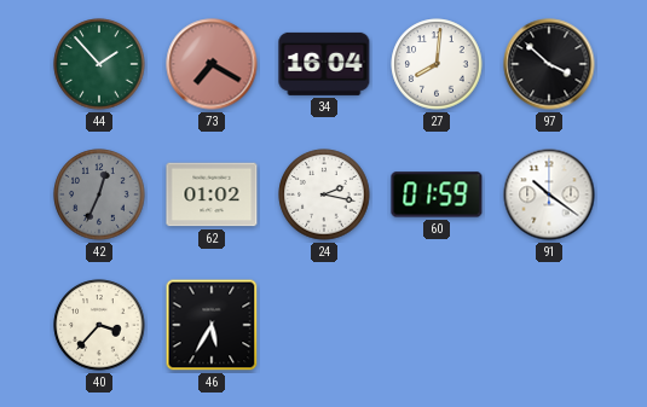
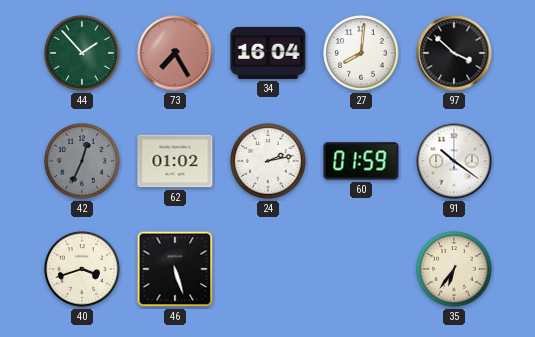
73: 7:20 -> 7:25
24: 2:17 -> 2:13
40: 3:37 -> 3:42
46: 5:35 -> 5:27
35: none -> 6:36
